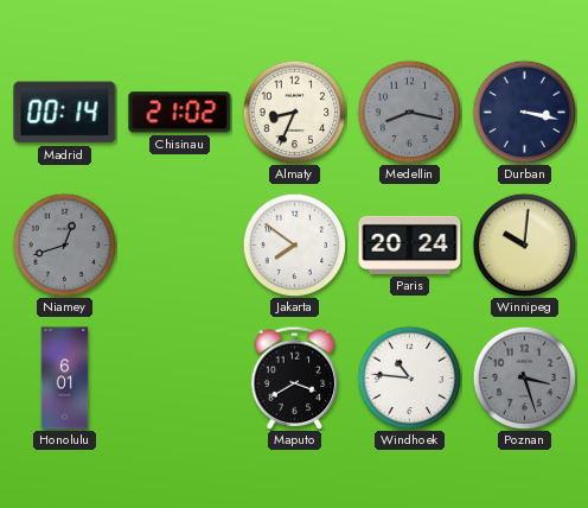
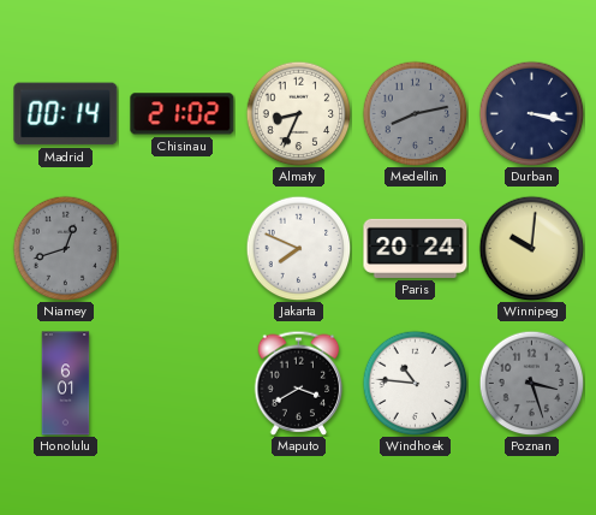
Medellin: 8:17 -> 8:13
Jakarta: 7:51 -> 7:49
